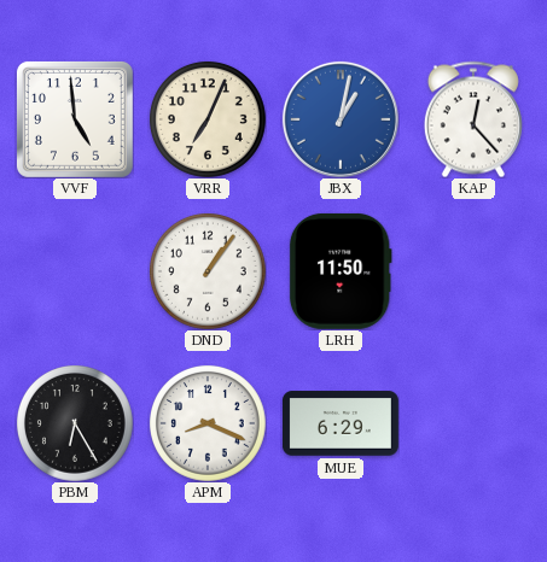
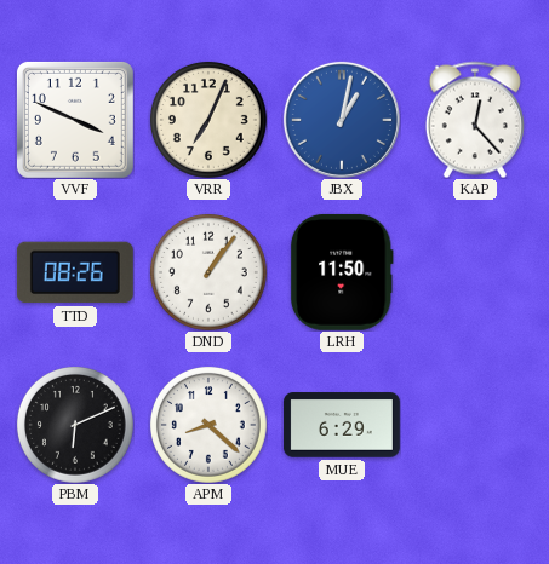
VVF: 4:59 -> 3:49
TTD: none -> 08:26
PBM: 6:25 -> 6:11
APM: 8:19 -> 8:22
